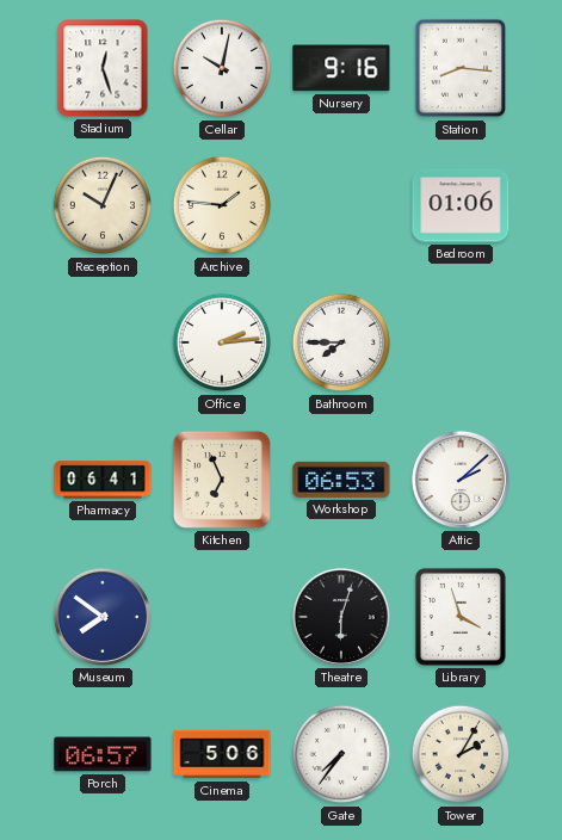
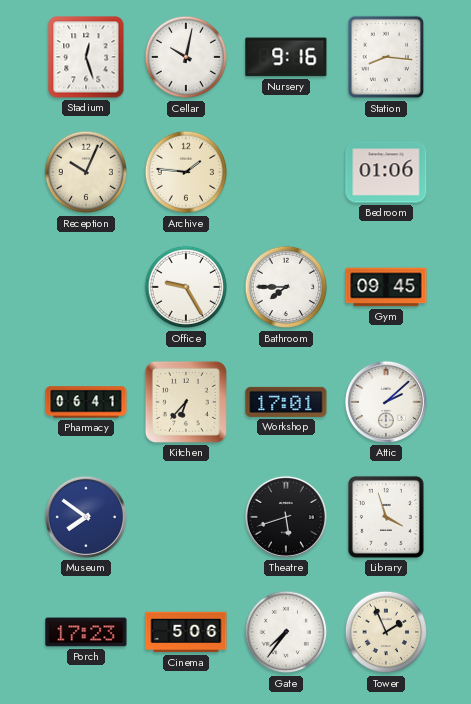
Office: 2:14 -> 9:25
Gym: none -> 09:45
Kitchen: 6:56 -> 6:37
Workshop: 06:53 -> 17:01
Theatre: 6:03 -> 5:42
Porch: 06:57 -> 17:23
Tower: 2:05 -> 1:56
